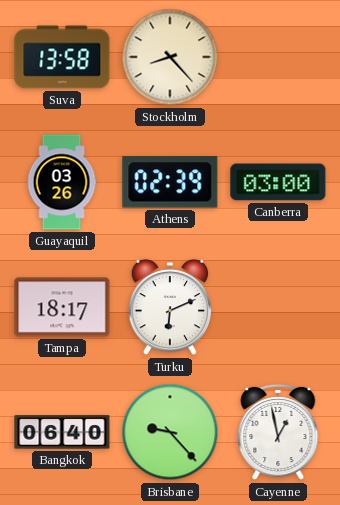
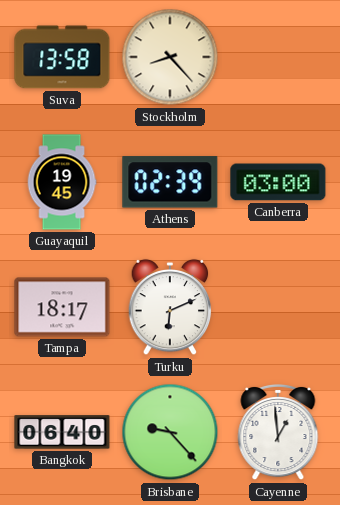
Guayaquil: 03:26 -> 19:45
Cayenne: 12:58 -> 12:59
